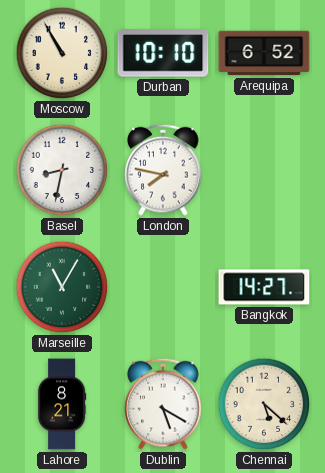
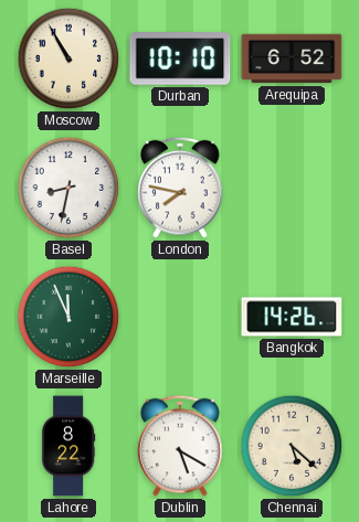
Marseille: 11:05 -> 11:56
Bangkok: 14:27 -> 14:26
Lahore: 8:21 -> 8:22
